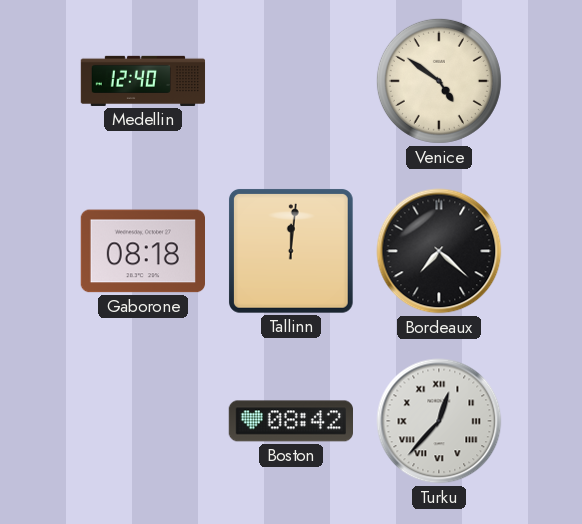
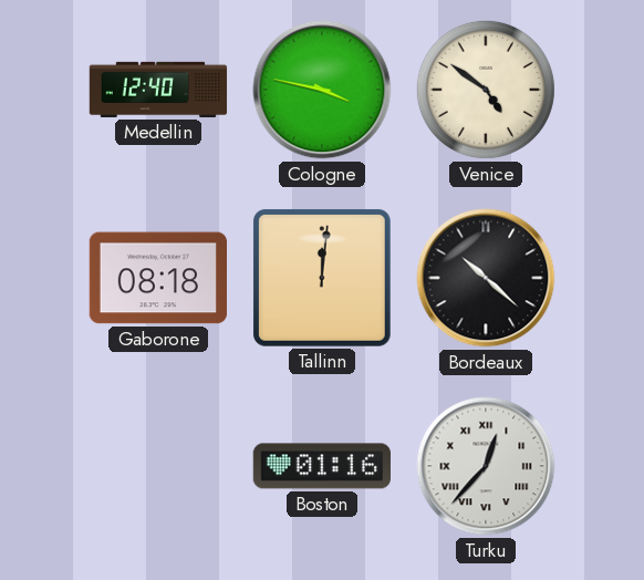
Cologne: none -> 3:47
Bordeaux: 7:22 -> 10:22
Boston: 08:42 -> 01:16
